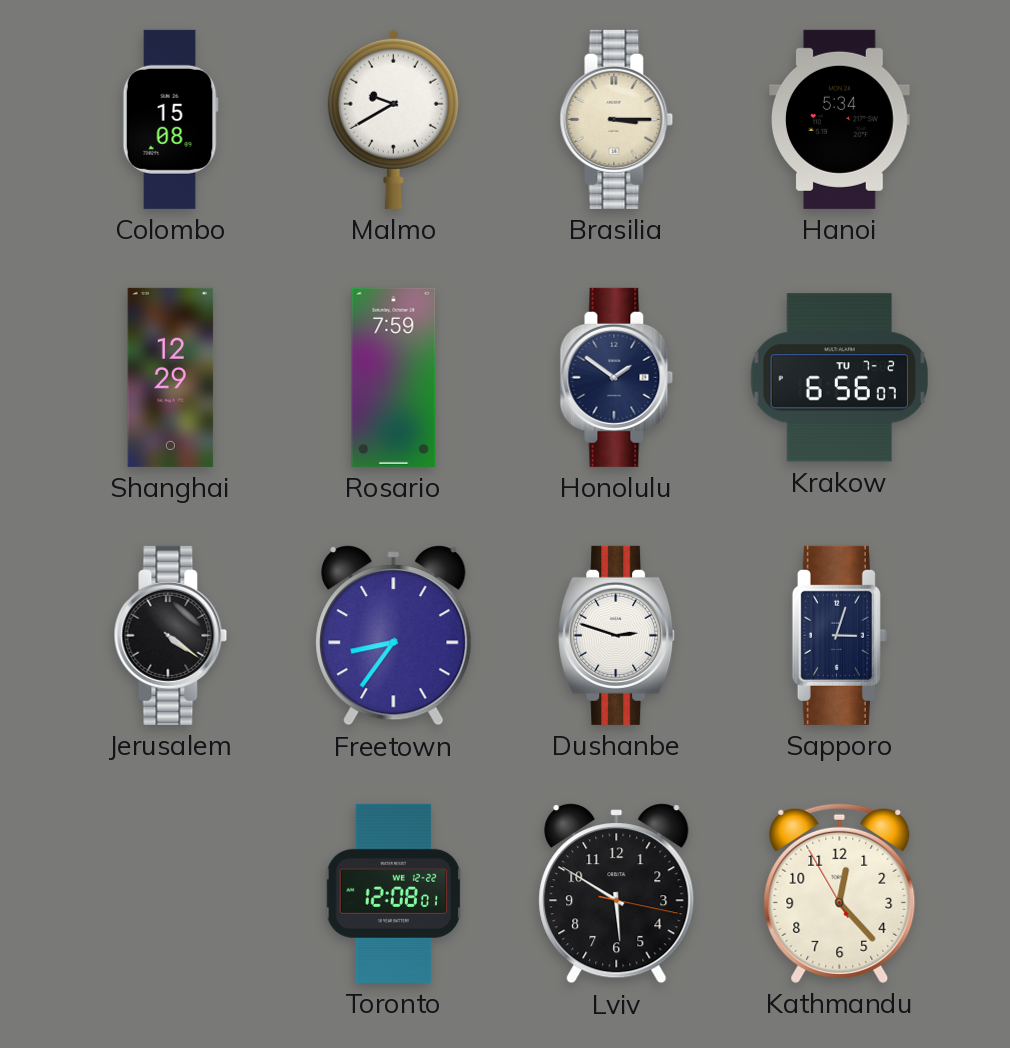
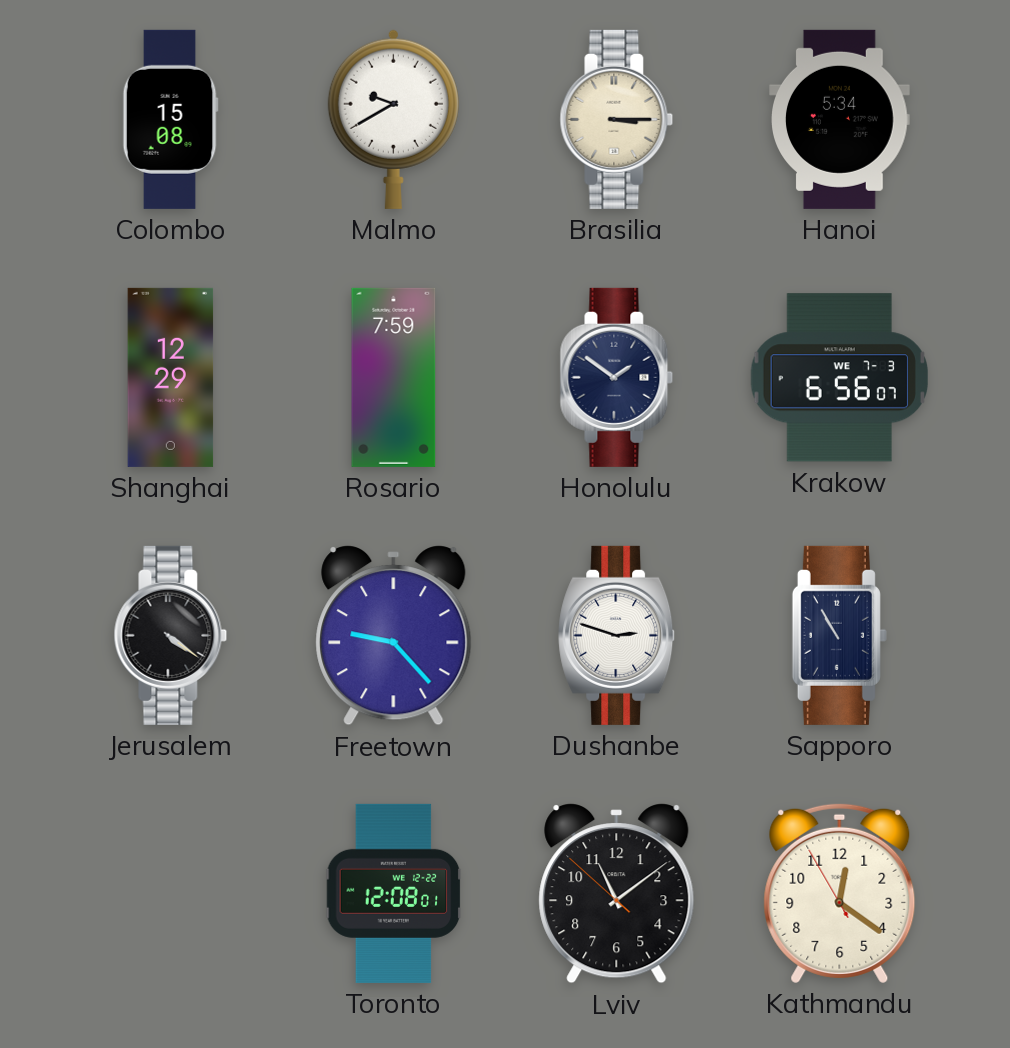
Krakow date: TU 7-2 -> WE 7-3
Freetown: 8:36 -> 9:23
Sapporo: 3:03 -> 10:55
Lviv: 5:50 -> 11:08
Kathmandu: 12:22 -> 12:20
